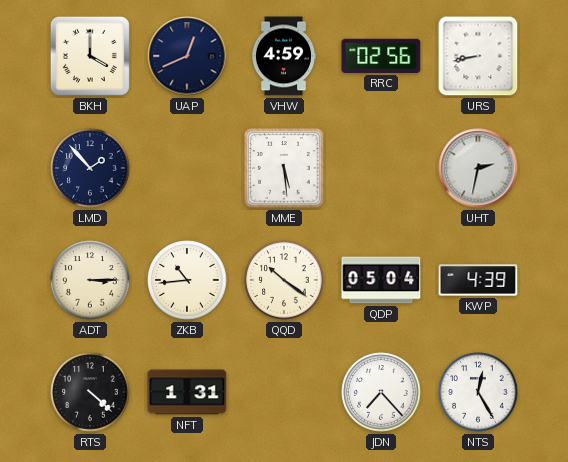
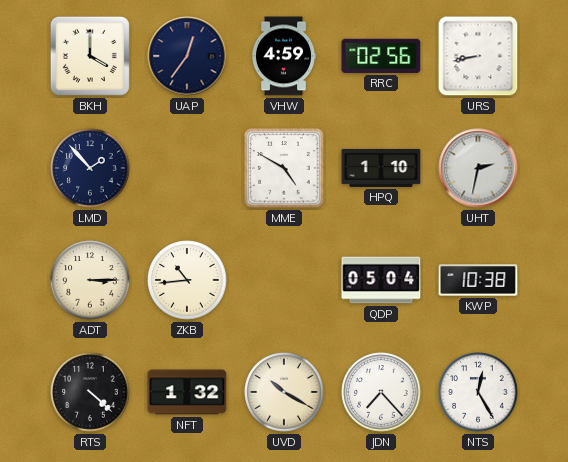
UAP: 12:41 -> 12:36
MME: 5:29 -> 4:50
HPQ: none -> 1:10
QQD: 10:21 -> none
KWP: 4:39 -> 10:38
NFT: 1:31 -> 1:32
UVD: none -> 10:20
